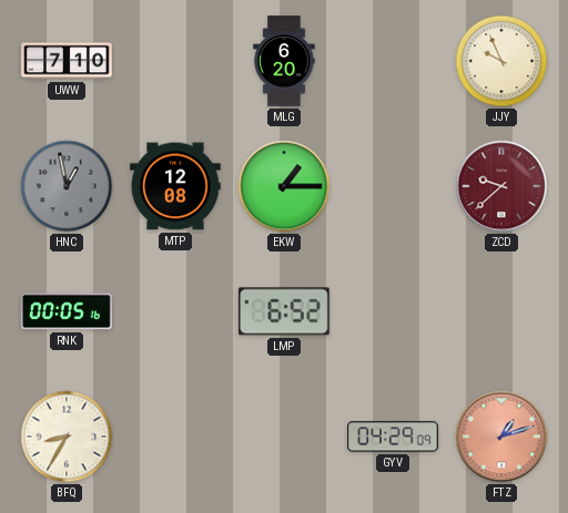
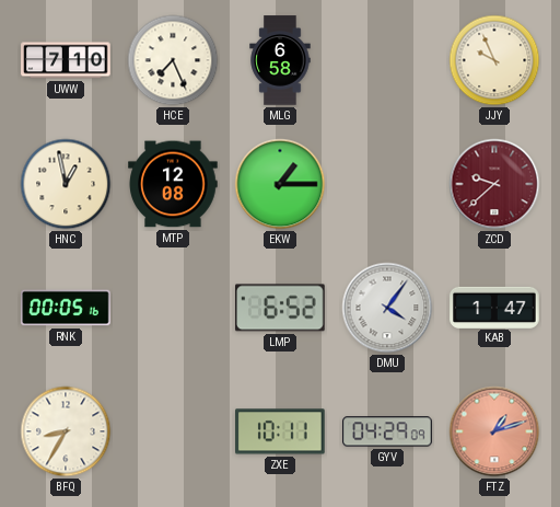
HCE: none -> 7:26
MLG: 6:20 -> 6:58
HNC dial: grey -> cream
DMU: none -> 4:06
KAB: none -> 1:47
ZXE: none -> 10:11
